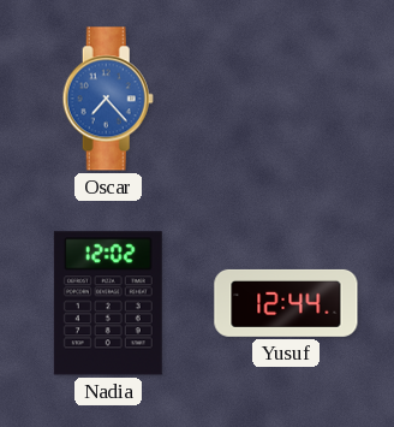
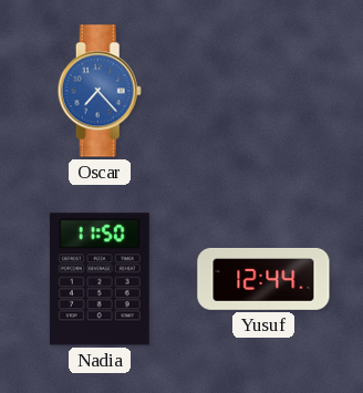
Nadia: 12:02 -> 11:50
